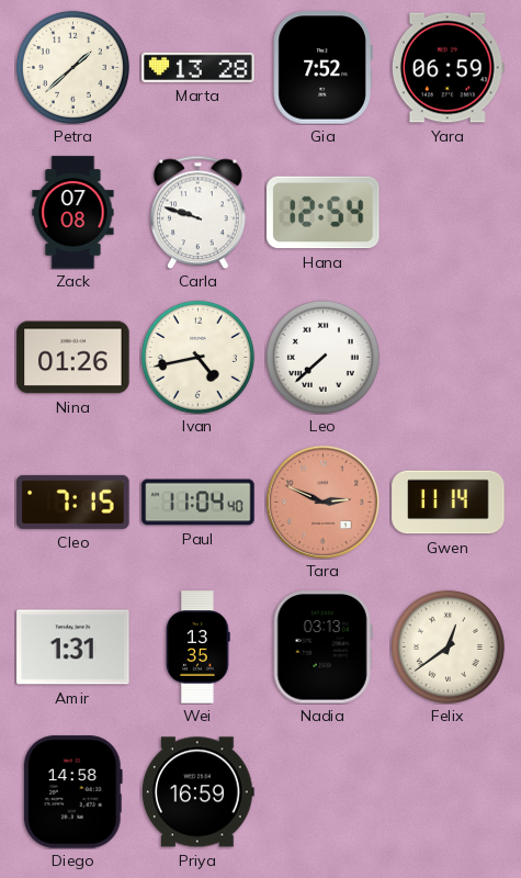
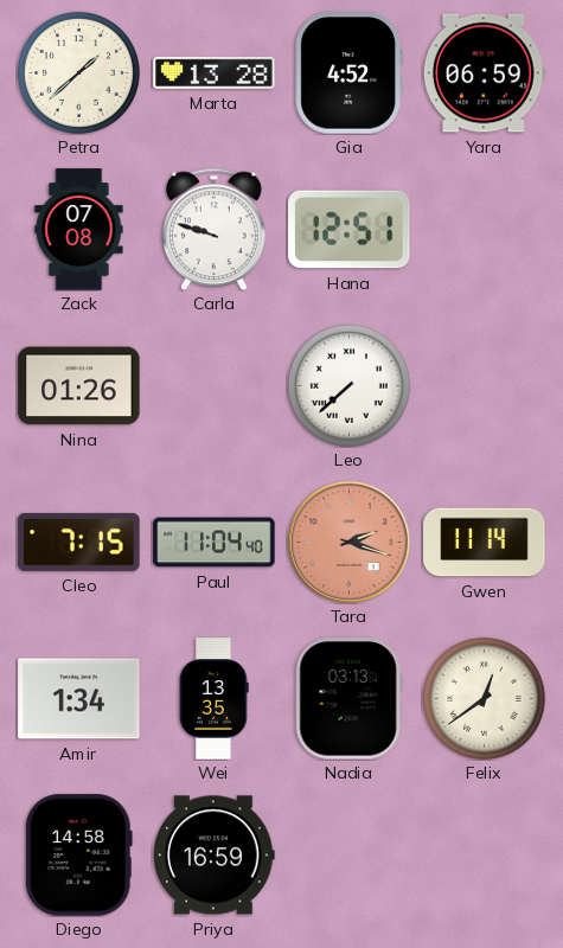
Gia: 7:52 -> 4:52
Hana: 12:54 -> 12:51
Ivan: 4:43 -> none
Tara: 2:49 -> 2:18
Amir: 1:31 -> 1:34
